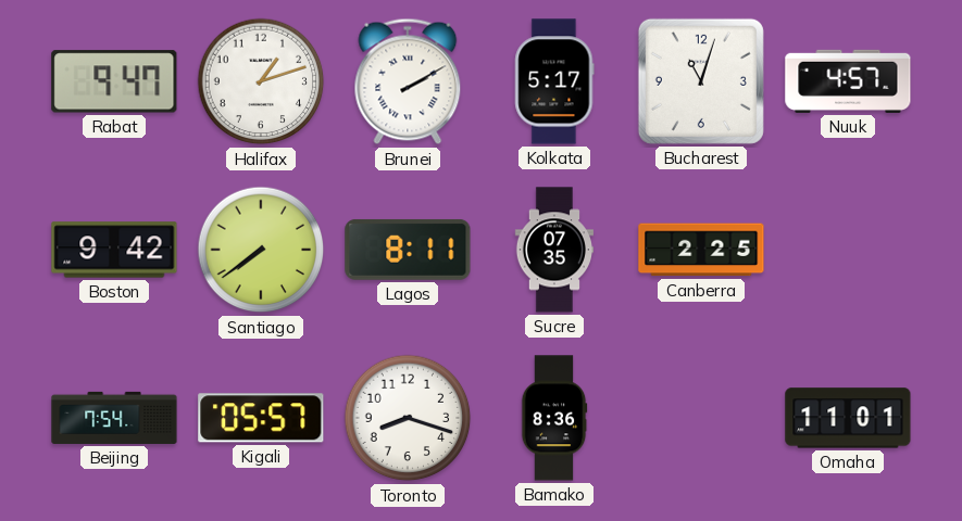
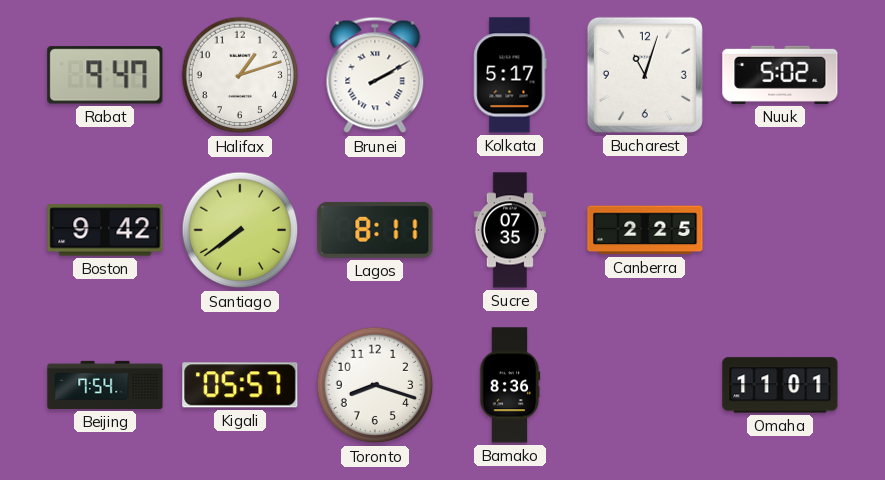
Nuuk: 4:57 -> 5:02
